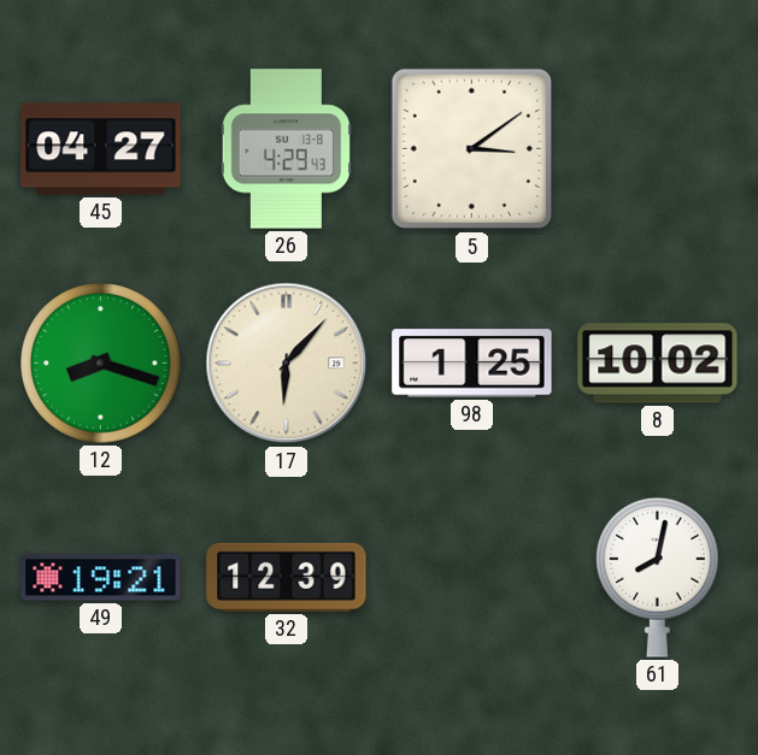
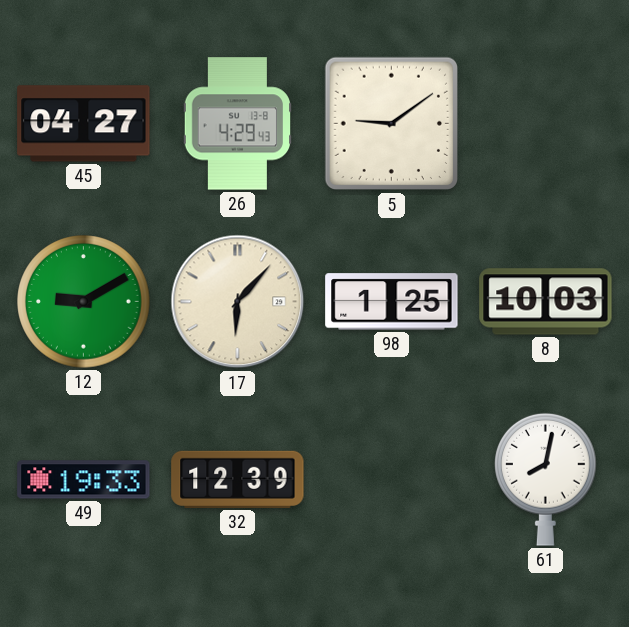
5: 3:09 -> 9:09
12: 8:18 -> 9:10
8: 10:02 -> 10:03
49: 19:21 -> 19:33
